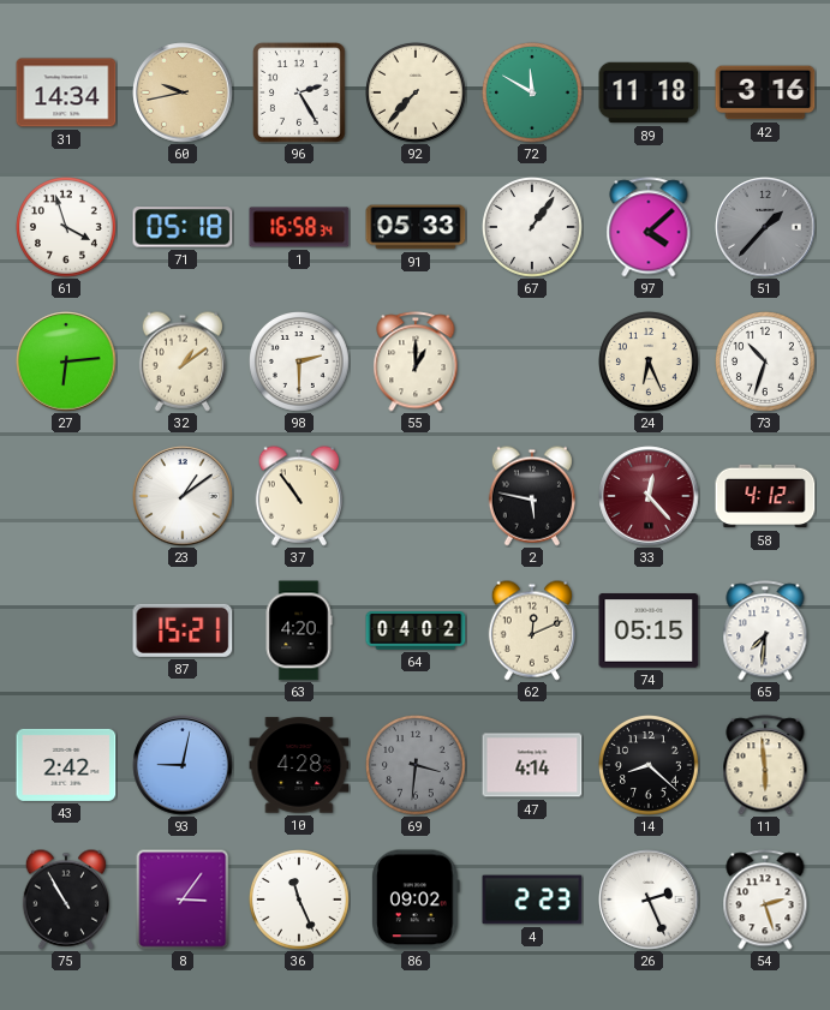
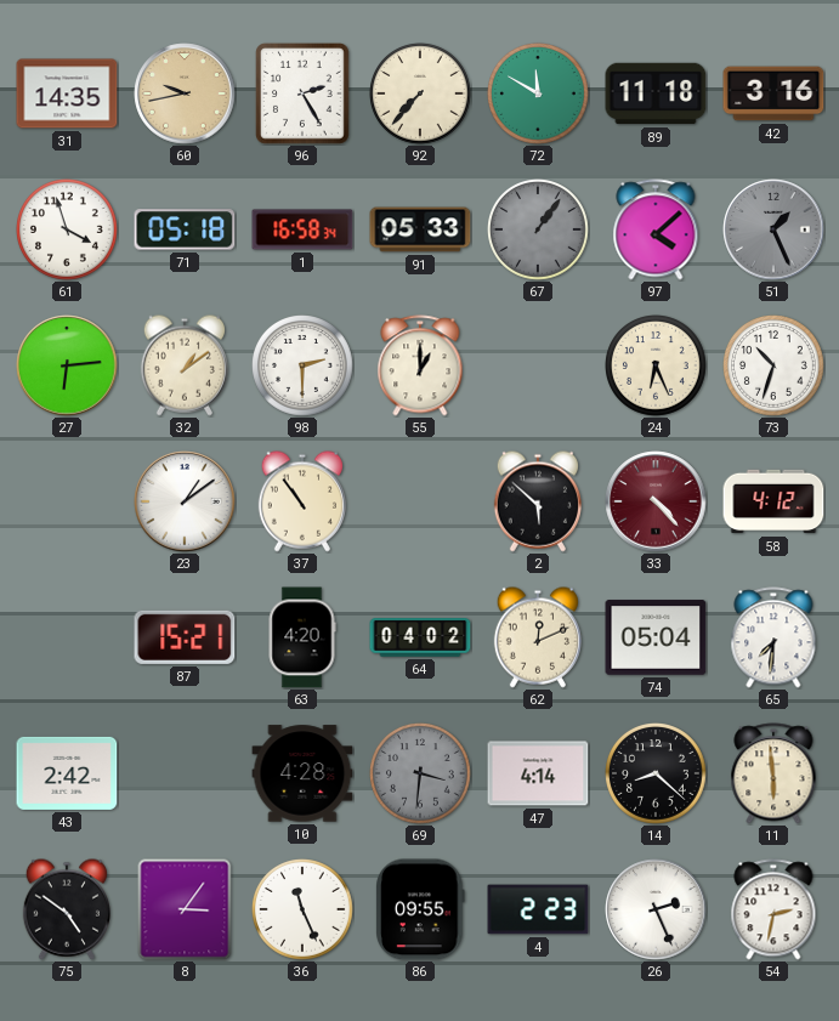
31: 14:34 -> 14:35
67 dial: white -> grey
51: 1:37 -> 1:26
2: 5:47 -> 5:52
33: 12:23 -> 4:23
74: 05:15 -> 05:04
93: 9:02 -> none
75: 10:55 -> 4:51
86: 09:02 -> 09:55
54: 2:27 -> 2:32
